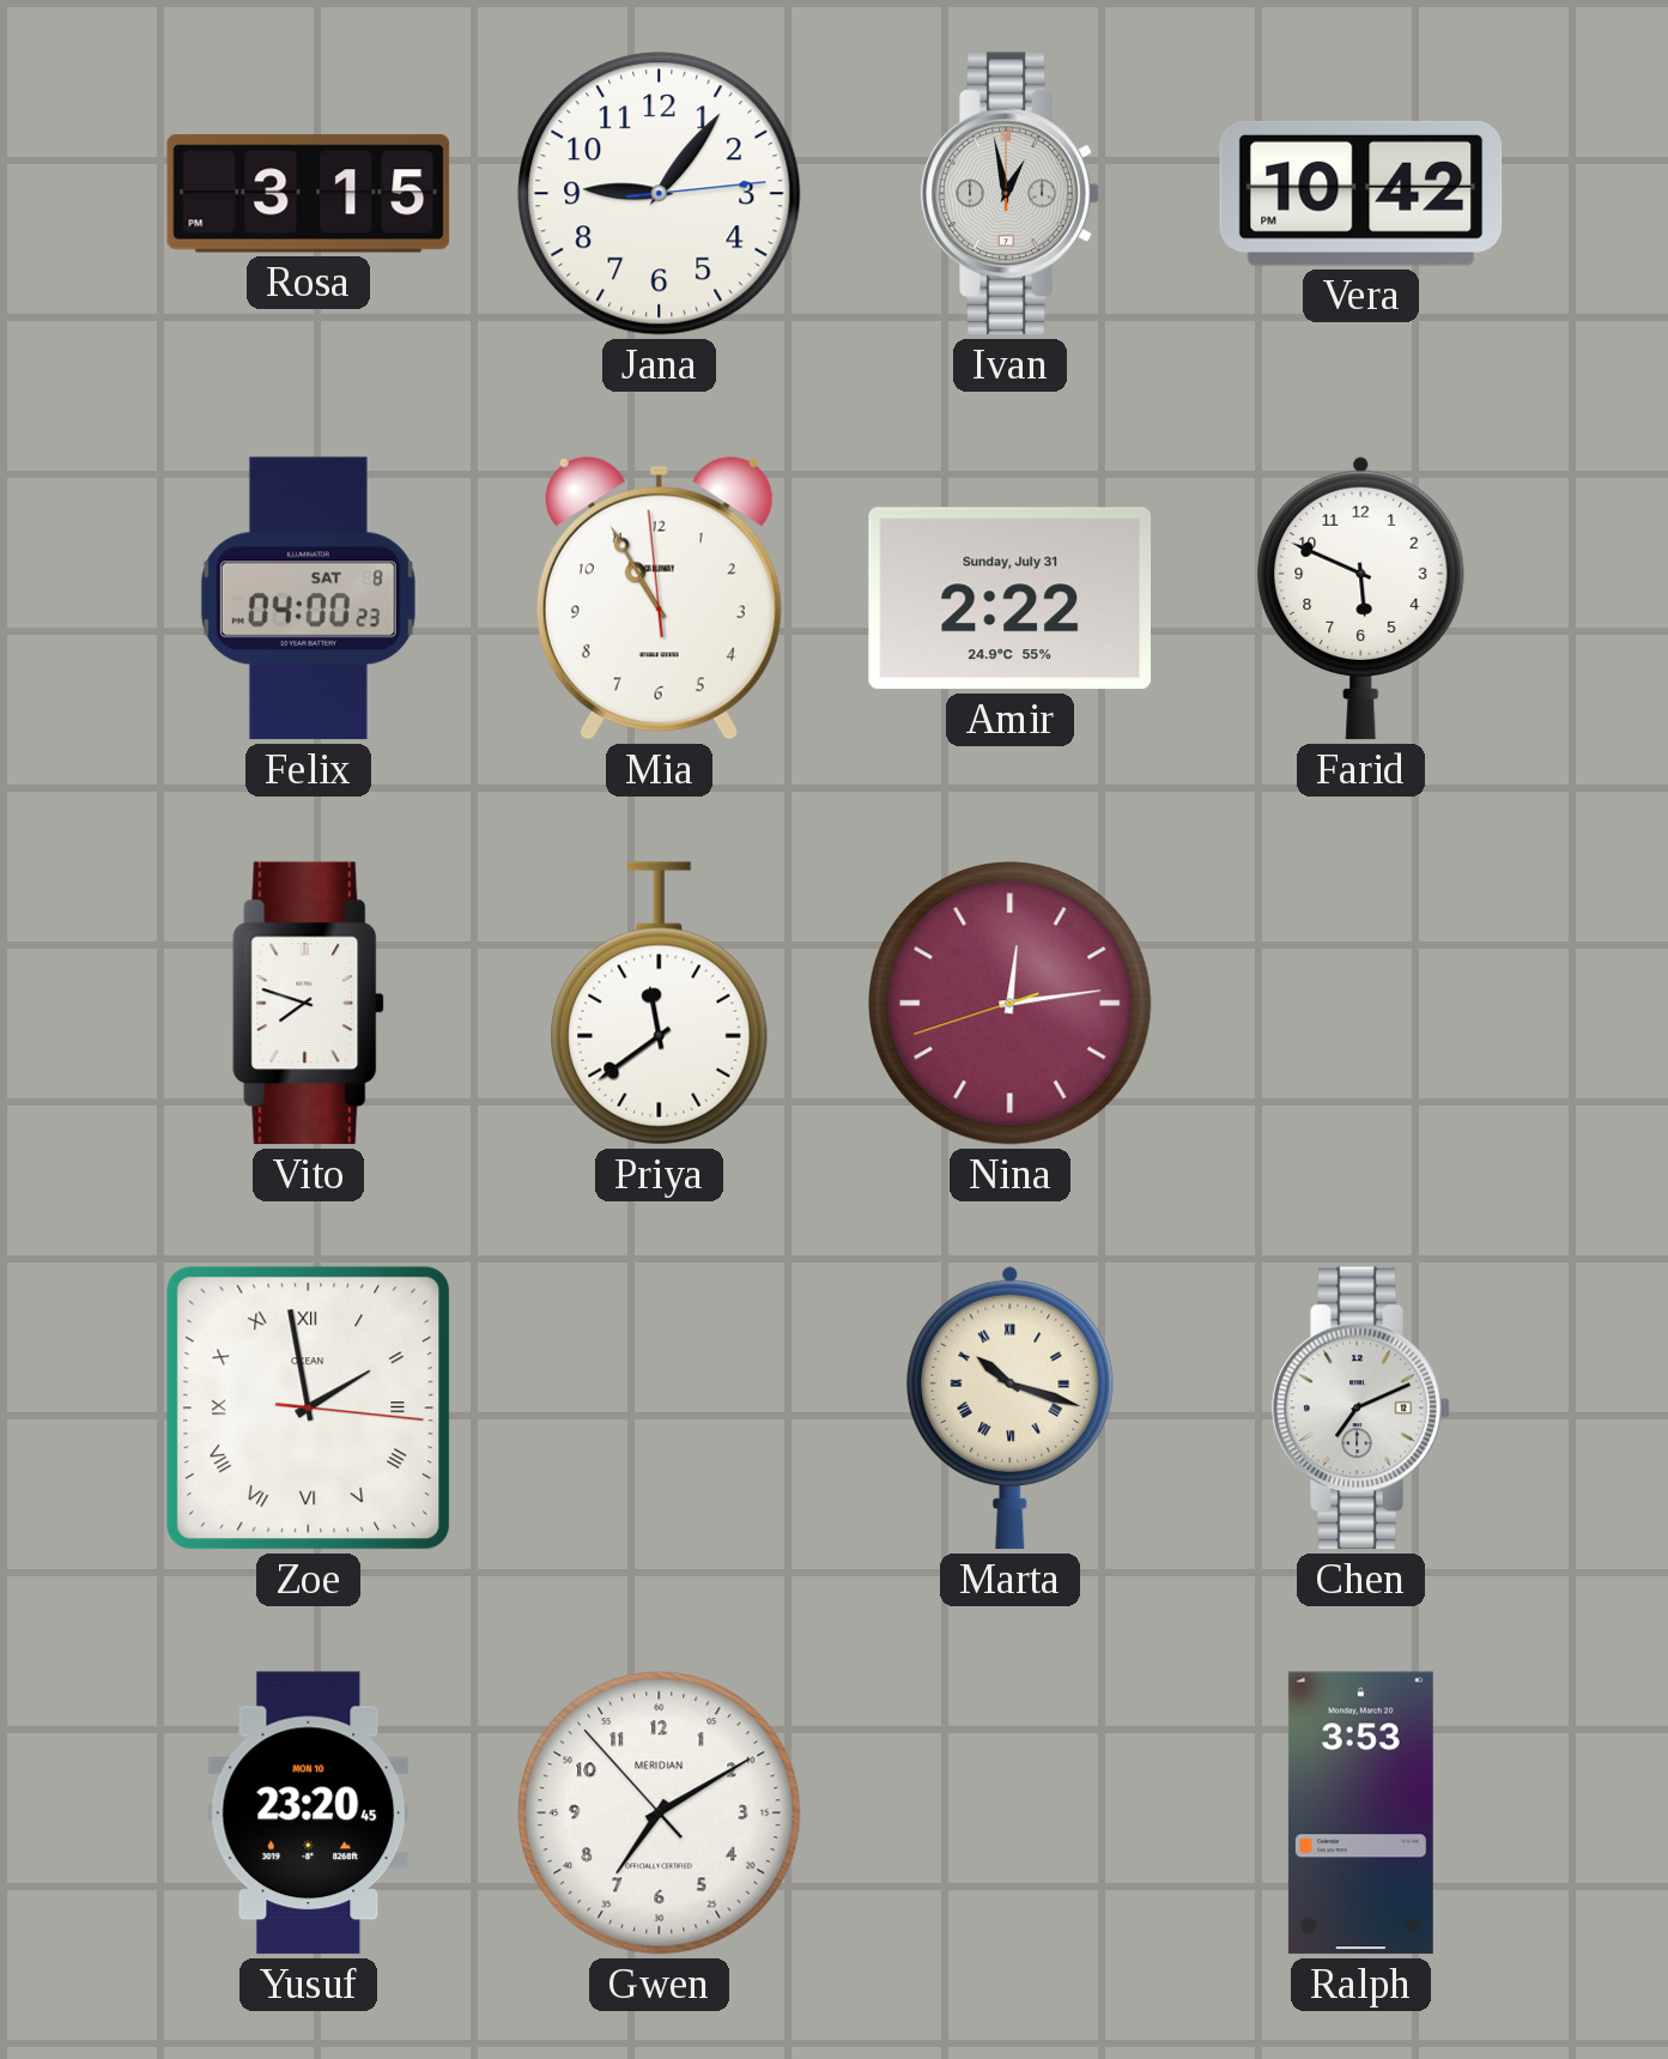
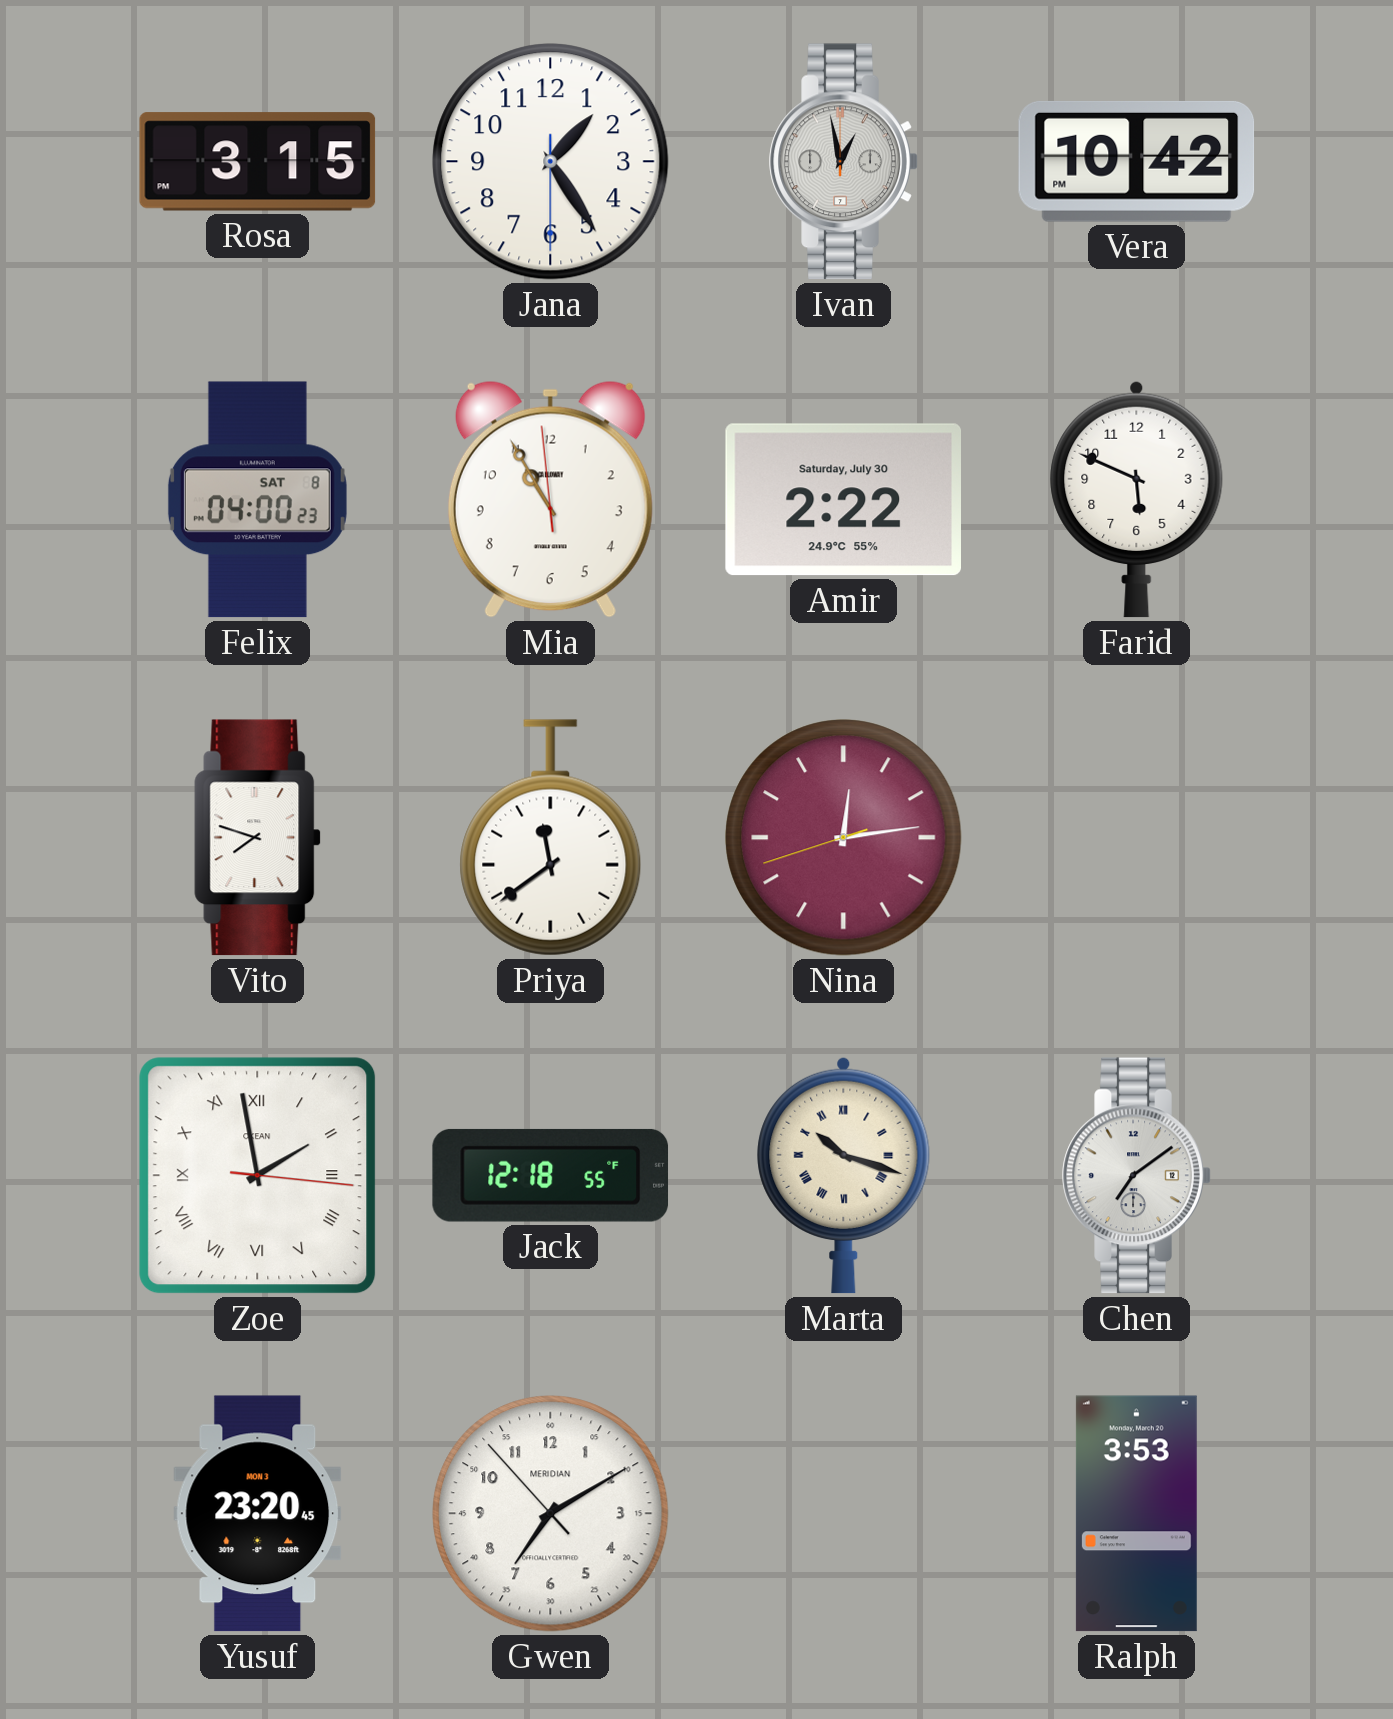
Jana: 9:06 -> 1:24
Amir date: Sunday, July 31 -> Saturday, July 30
Jack: none -> 12:18
Chen: 7:11 -> 7:09
Yusuf date: MON 10 -> MON 3
